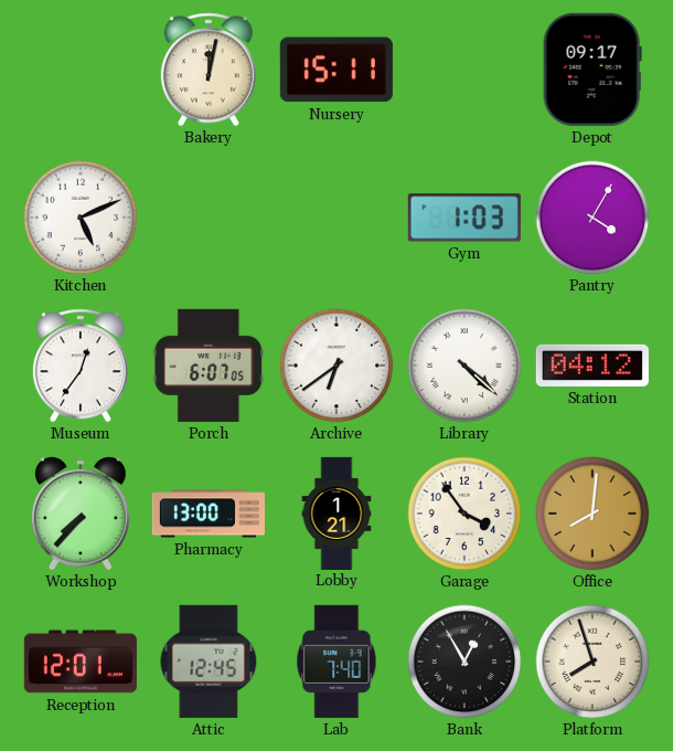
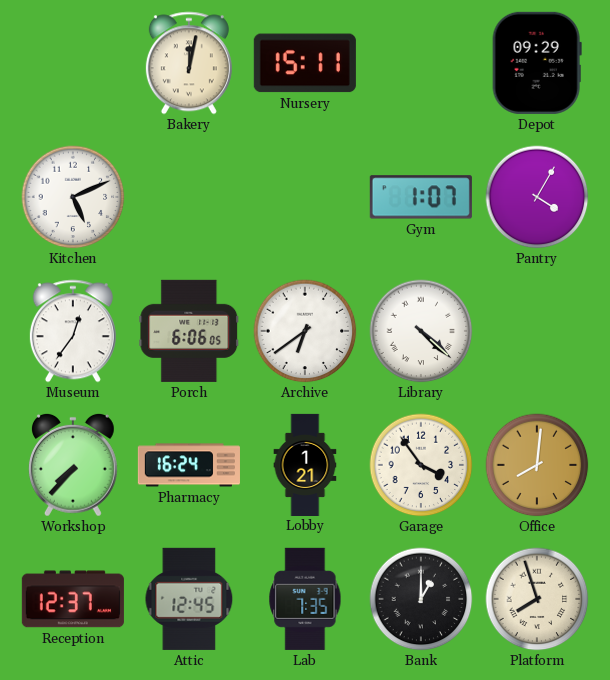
Depot: 09:17 -> 09:29
Gym: 1:03 -> 1:07
Porch: 6:07 -> 6:06
Station: 04:12 -> none
Pharmacy: 13:00 -> 16:24
Reception: 12:01 -> 12:37
Lab: 7:40 -> 7:35
Bank: 12:55 -> 1:00
